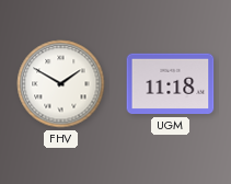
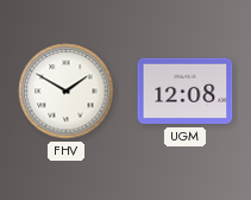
UGM: 11:18 -> 12:08
